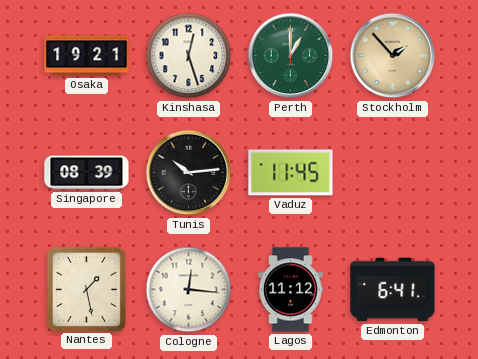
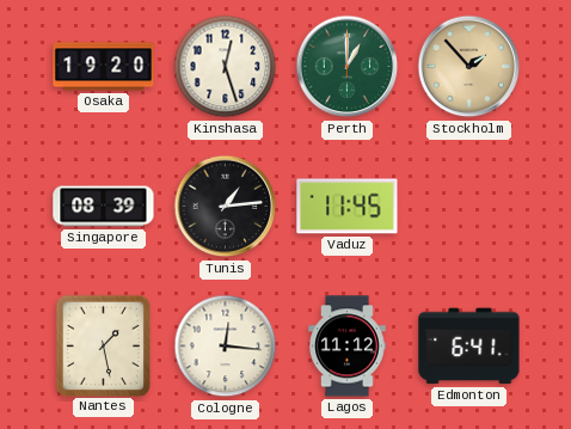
Osaka: 19:21 -> 19:20
Tunis: 10:14 -> 1:14
